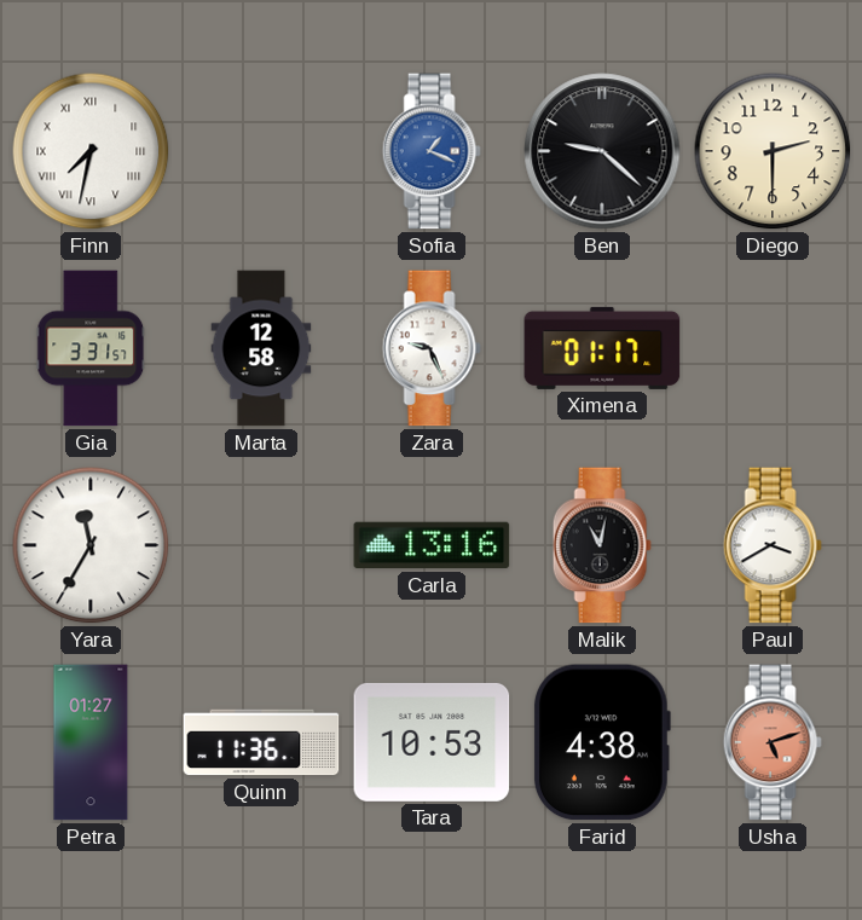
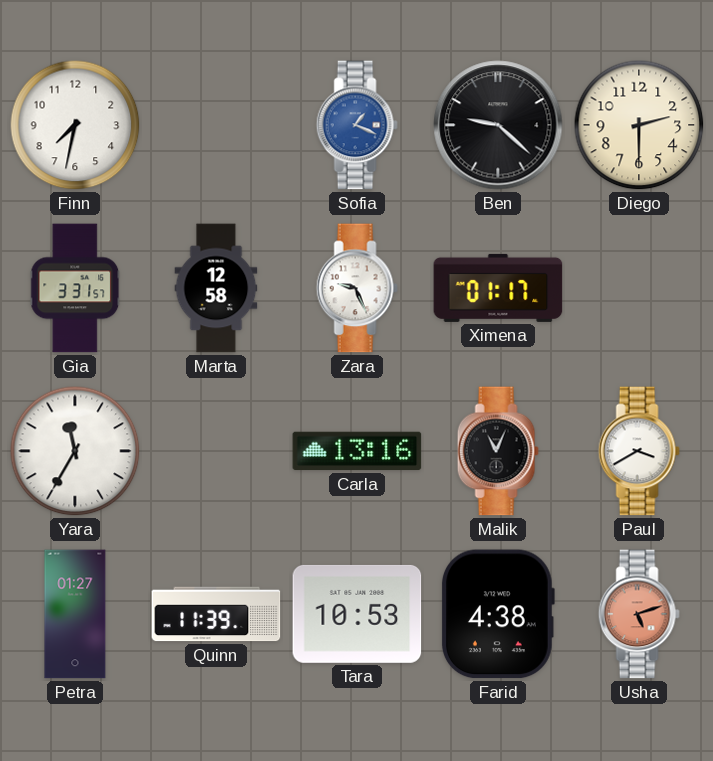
Finn numerals: Roman -> Arabic
Malik: 11:02 -> 11:04
Quinn: 11:36 -> 11:39
